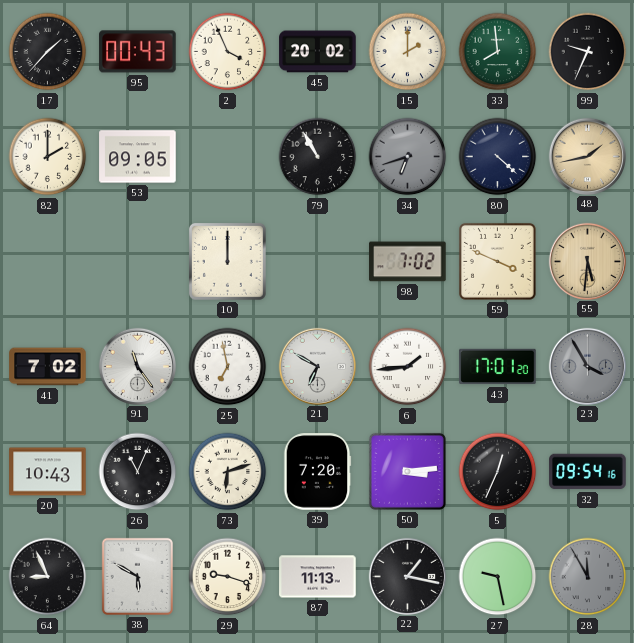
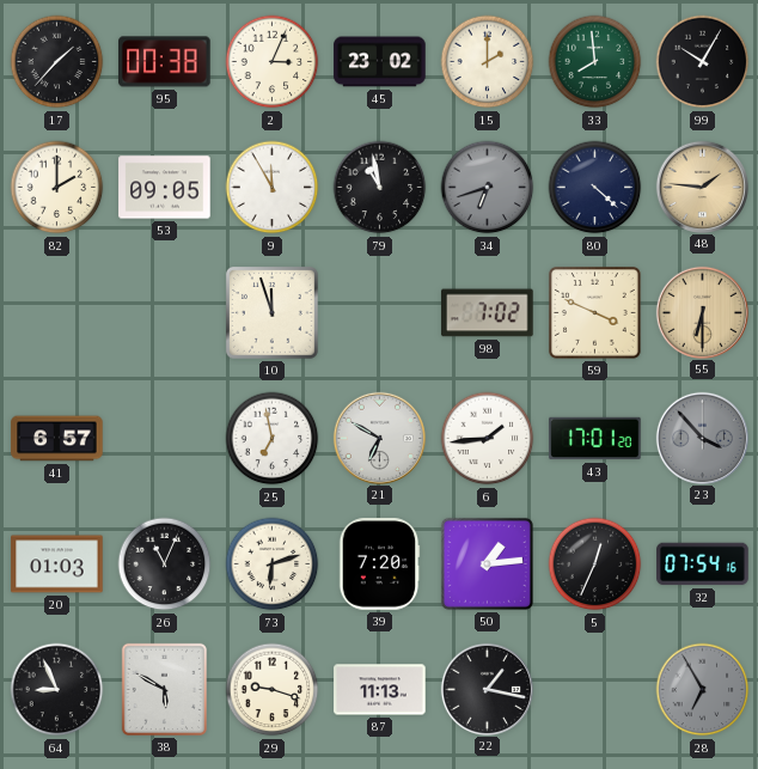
95: 00:43 -> 00:38
2: 3:56 -> 3:04
45: 20:02 -> 23:02
99: 9:34 -> 10:05
9: none -> 11:55
79: 10:55 -> 10:58
48: 1:43 -> 1:46
10: 12:00 -> 11:57
55: 5:31 -> 6:30
41: 7:02 -> 6:57
91: 11:24 -> none
23: 3:55 -> 3:53
20: 10:43 -> 01:03
50: 3:14 -> 1:14
32: 09:54 -> 07:54
27: 9:28 -> none
28: 11:55 -> 6:55
